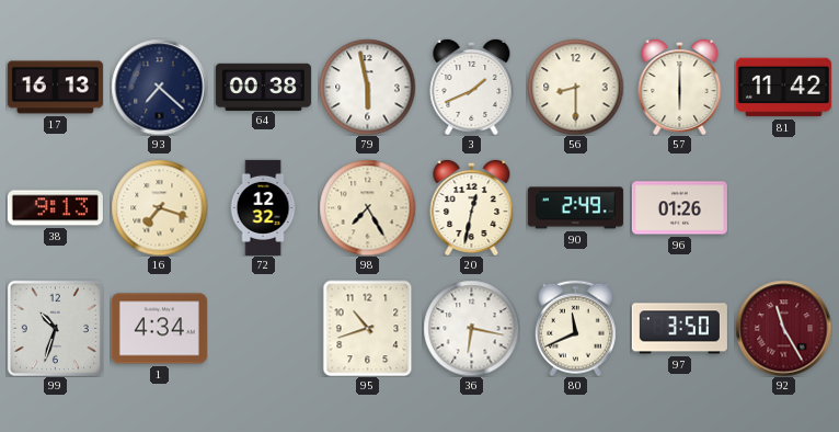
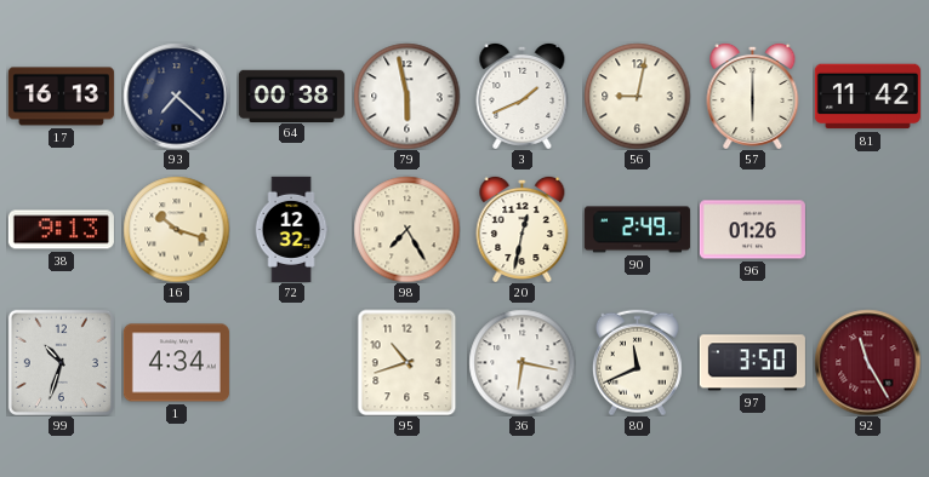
56: 8:30 -> 9:02
16: 7:18 -> 10:18
